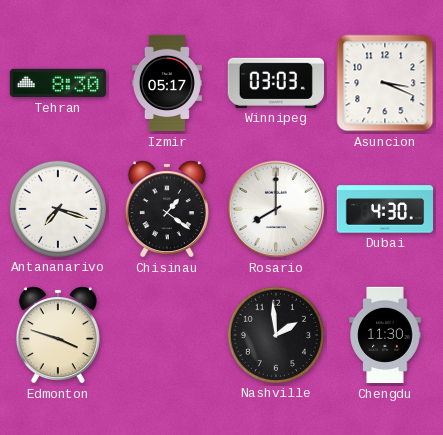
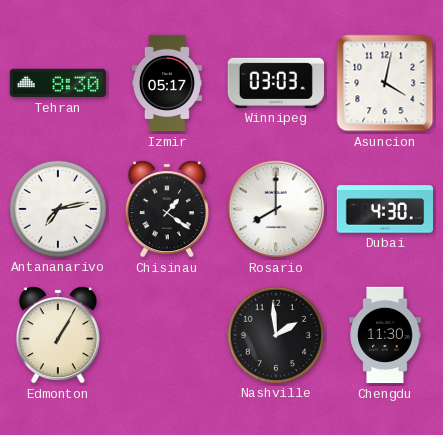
Asuncion: 3:19 -> 4:02
Antananarivo: 7:18 -> 7:13
Edmonton: 3:48 -> 1:05
